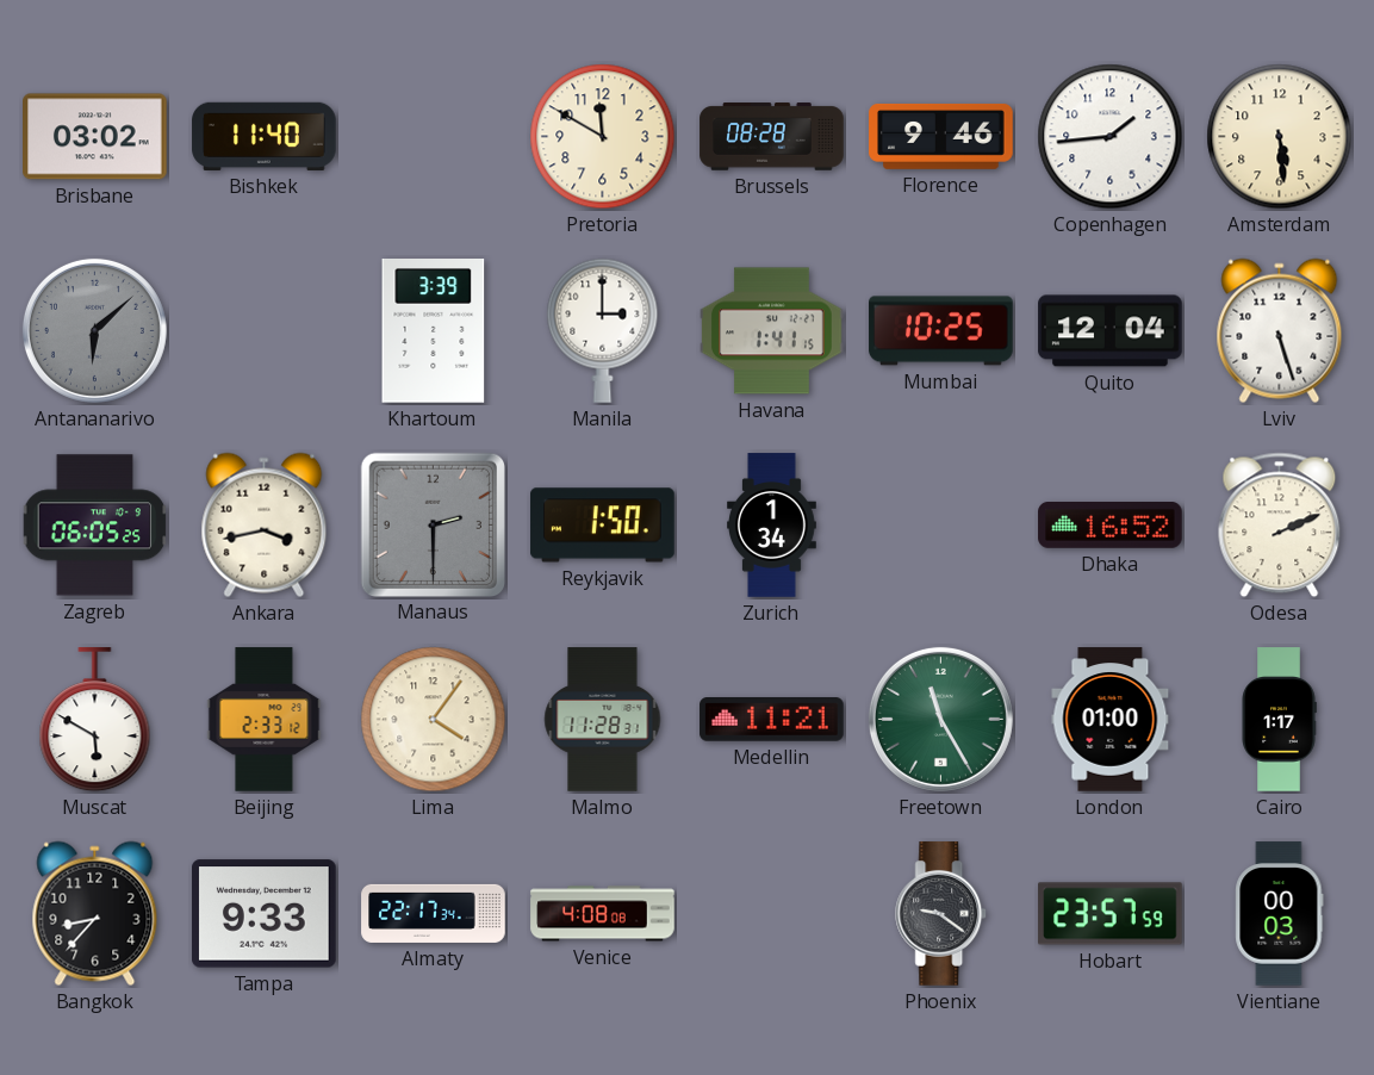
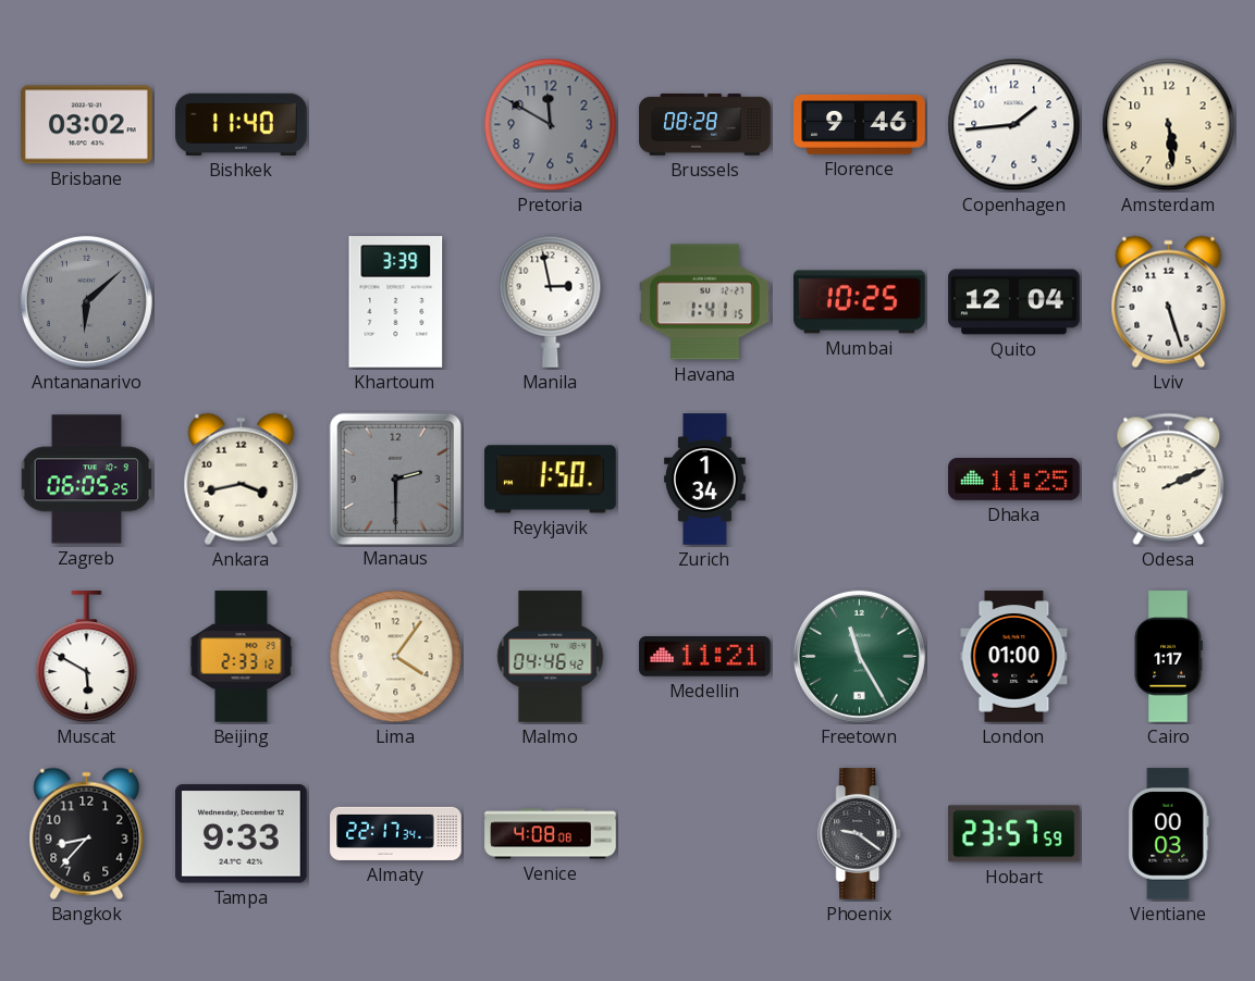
Pretoria dial: cream -> grey
Manila: 3:00 -> 2:58
Dhaka: 16:52 -> 11:25
Malmo: 11:28 -> 04:46
